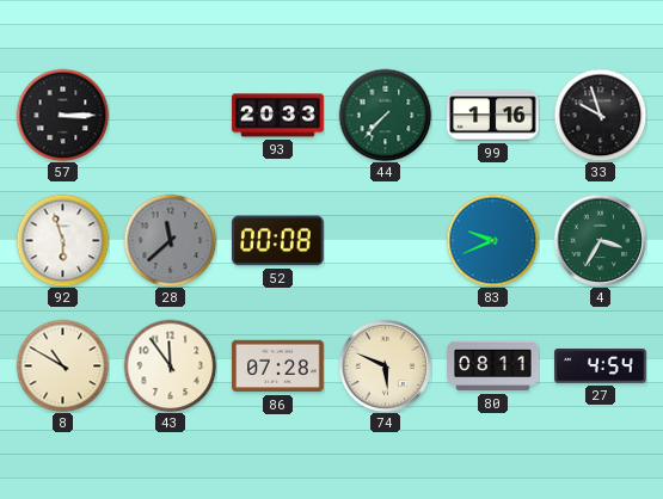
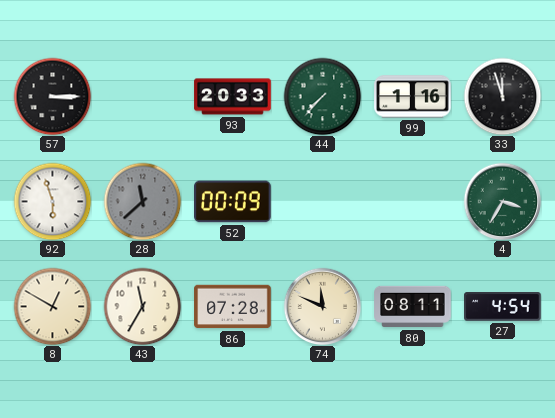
33: 9:57 -> 11:57
52: 00:08 -> 00:09
83: 9:41 -> none
8: 10:50 -> 12:50
43: 11:54 -> 11:35
74: 5:49 -> 11:49
